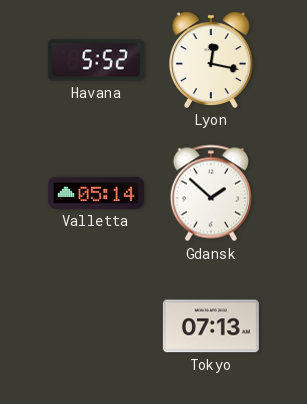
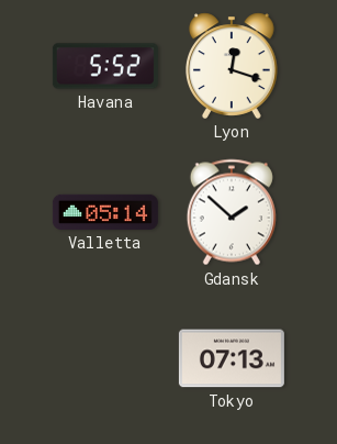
Lyon: 12:17 -> 12:18
